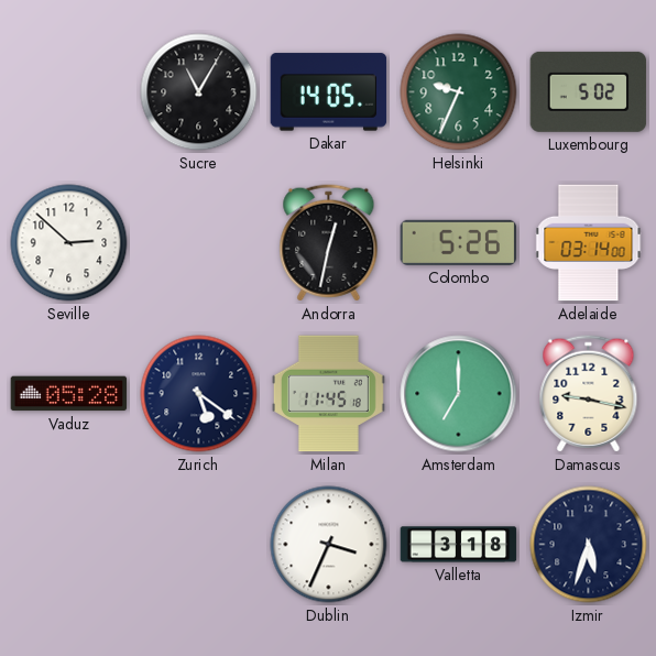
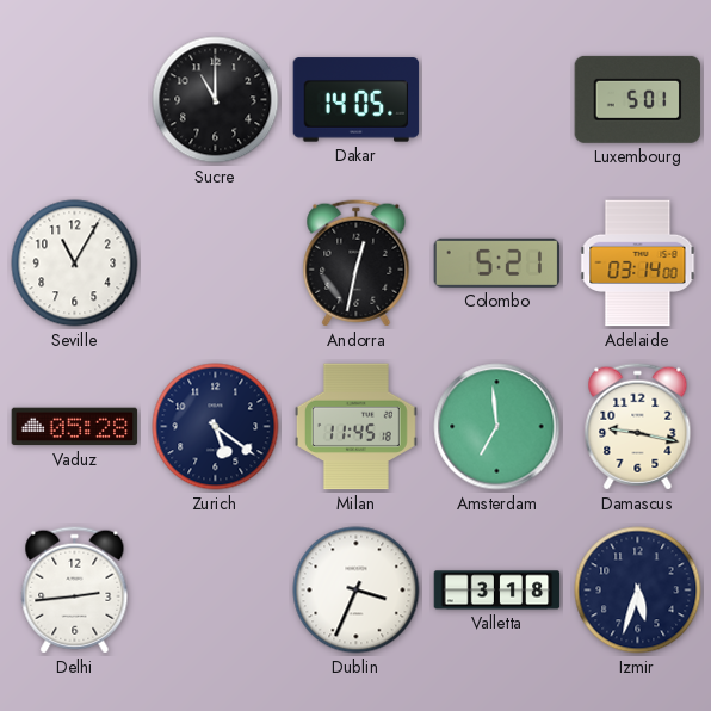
Sucre: 11:05 -> 11:00
Helsinki: 9:34 -> none
Luxembourg: 5:02 -> 5:01
Seville: 2:52 -> 11:05
Colombo: 5:26 -> 5:21
Amsterdam: 7:00 -> 6:59
Delhi: none -> 2:44
